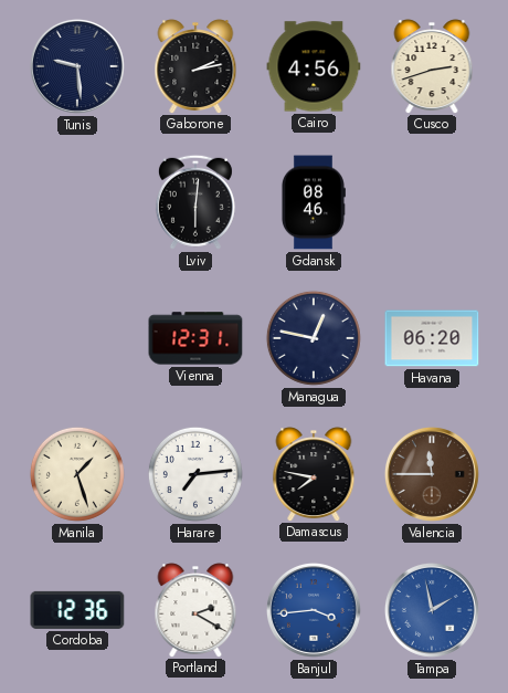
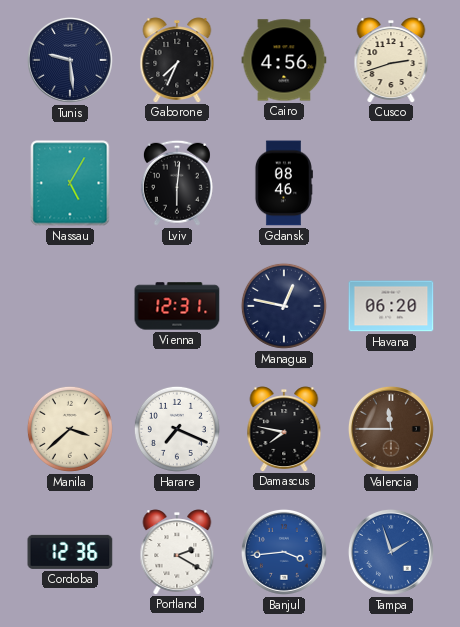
Gaborone: 2:13 -> 7:34
Nassau: none -> 5:05
Manila: 1:27 -> 3:38
Harare: 7:14 -> 7:19
Tampa: 1:58 -> 1:57
